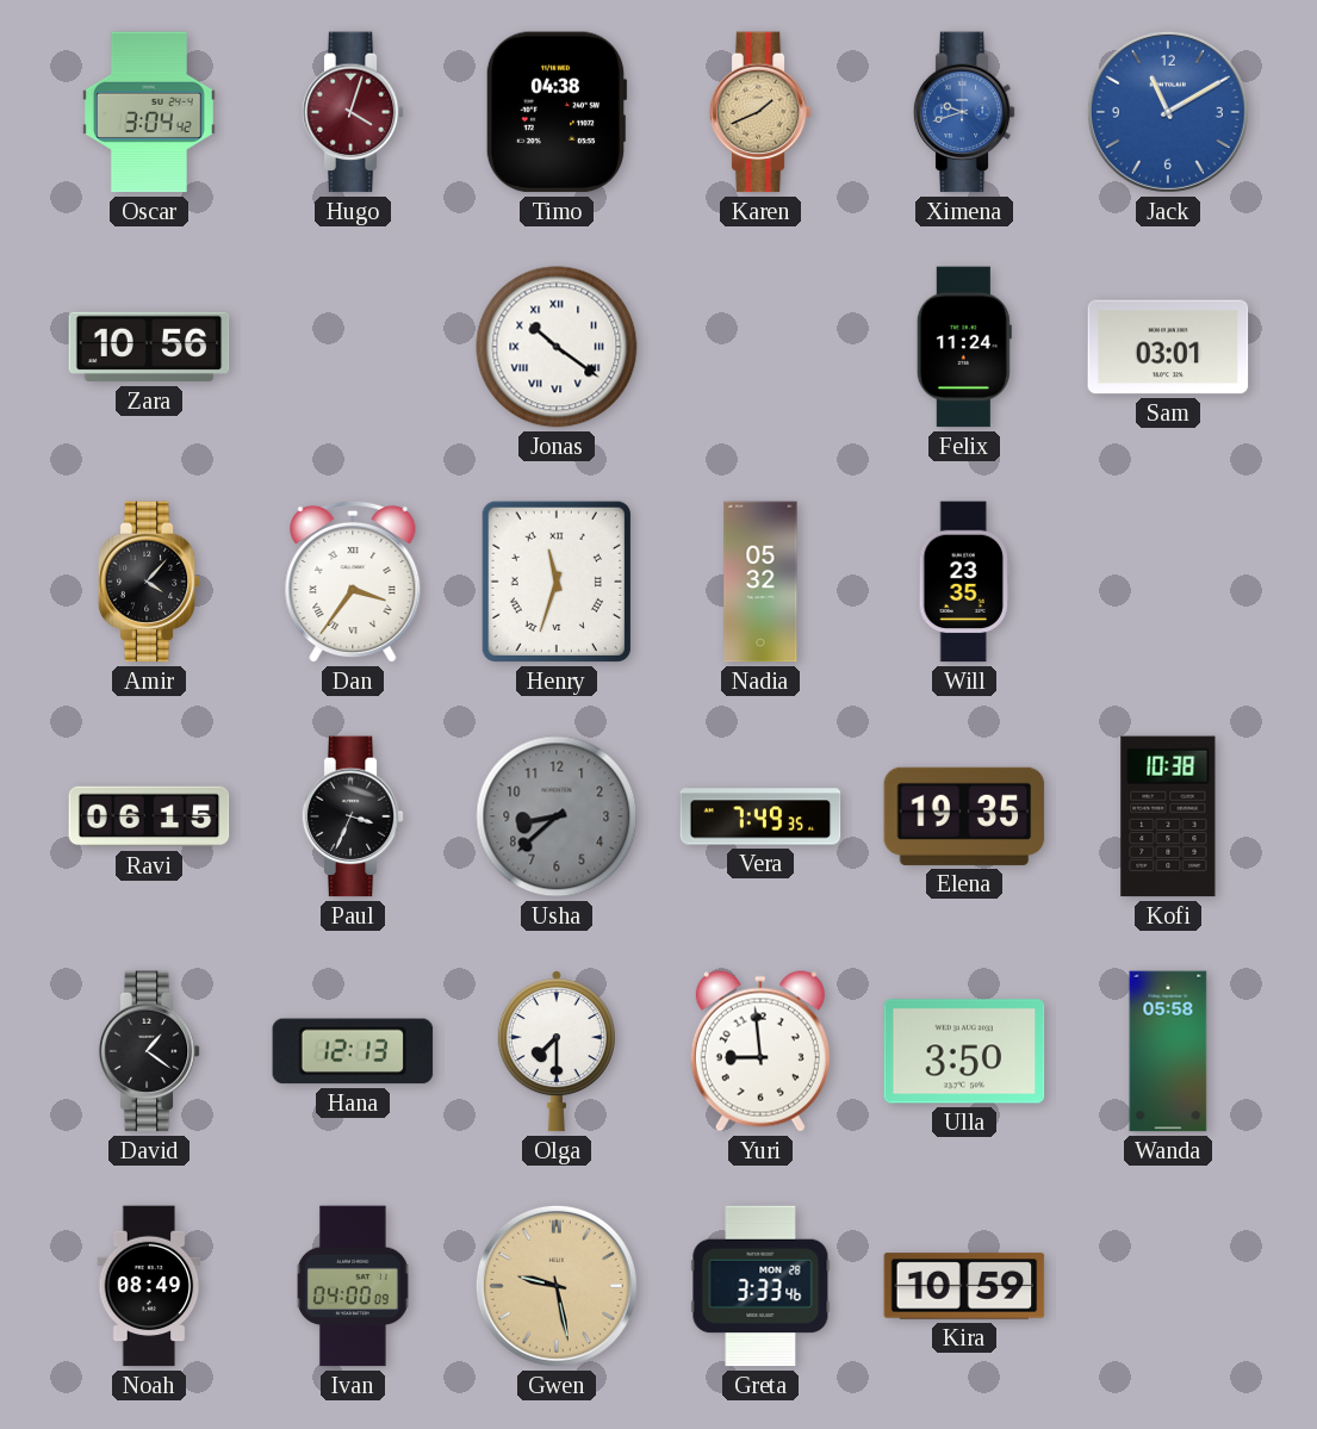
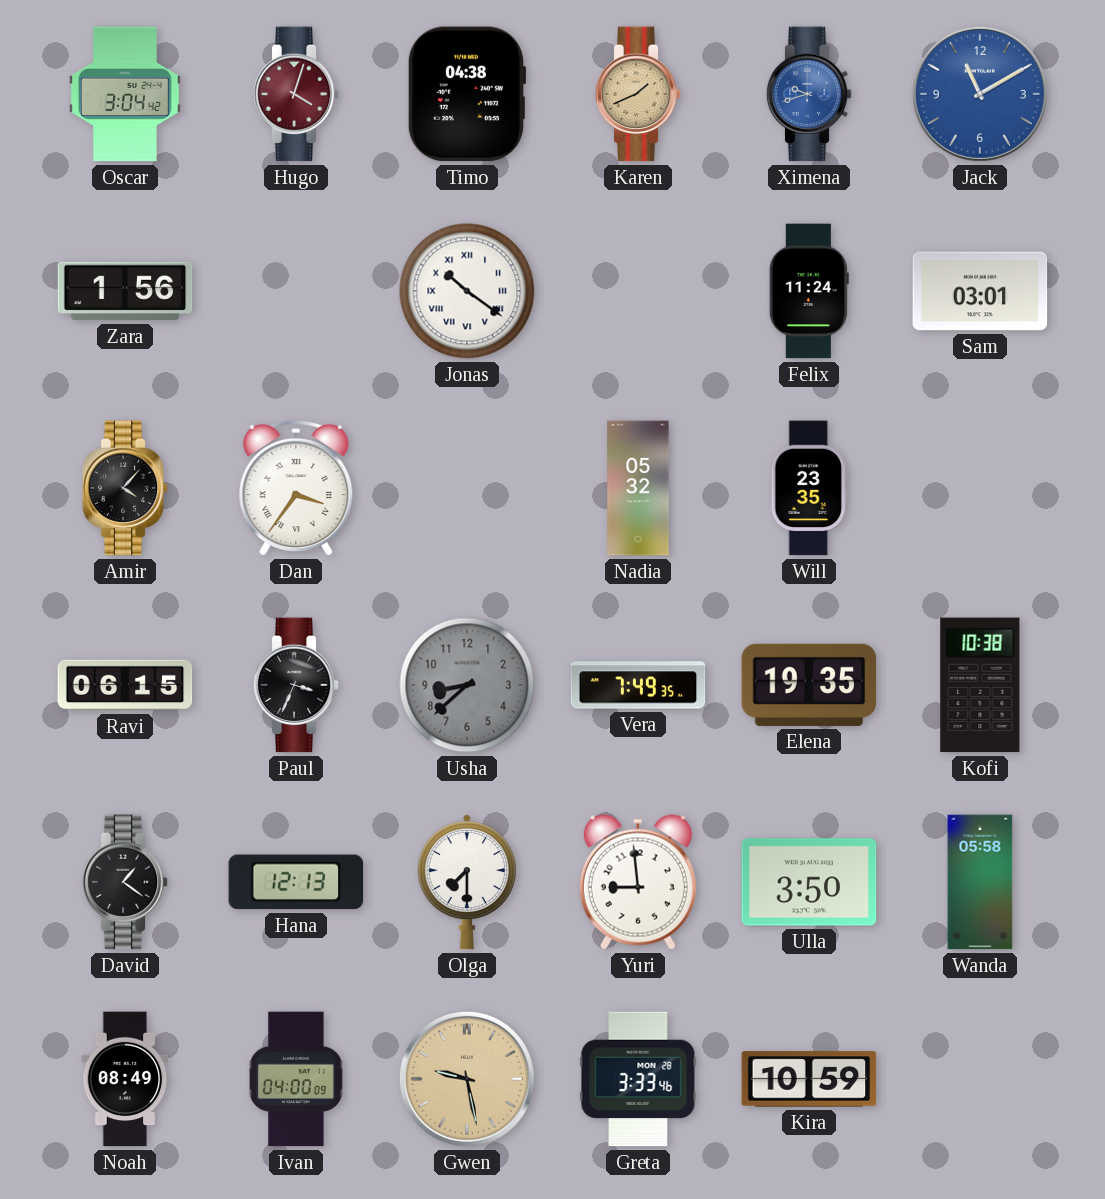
Zara: 10:56 -> 1:56
Henry: 11:33 -> none
